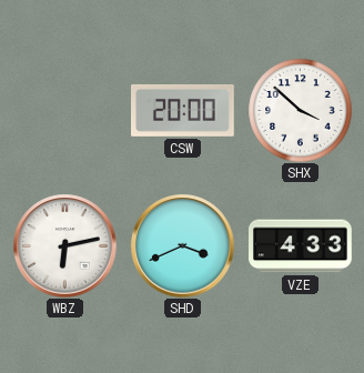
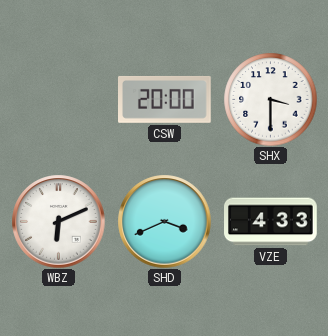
SHX: 3:52 -> 3:30
WBZ: 6:13 -> 6:11
